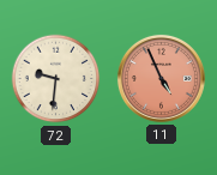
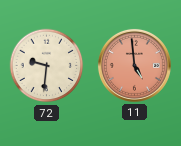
11: 4:56 -> 4:59
